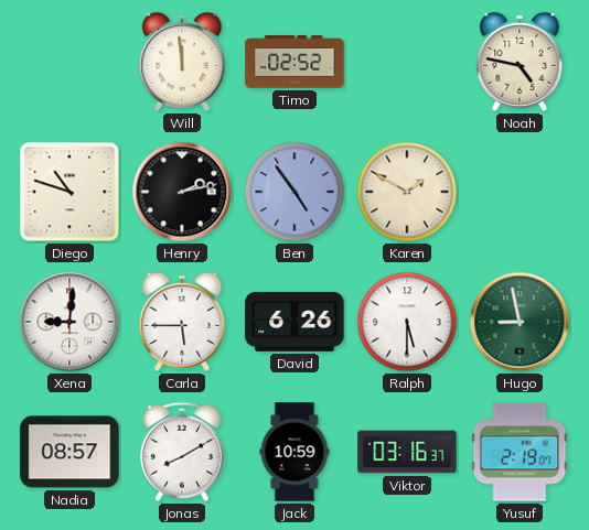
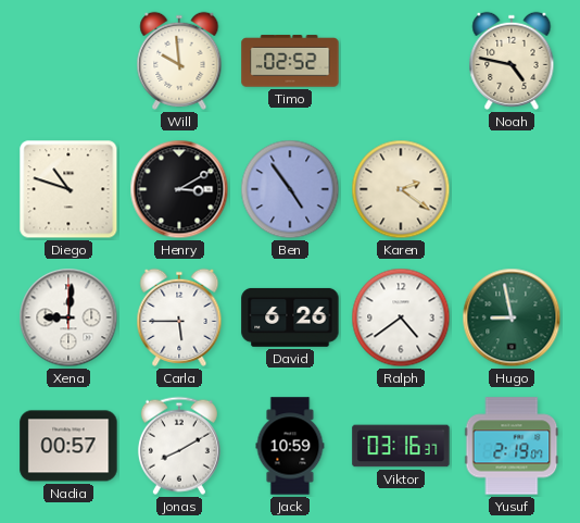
Will: 11:59 -> 9:59
Henry: 2:13 -> 3:10
Karen: 1:50 -> 2:21
Ralph: 5:30 -> 4:39
Nadia: 08:57 -> 00:57
